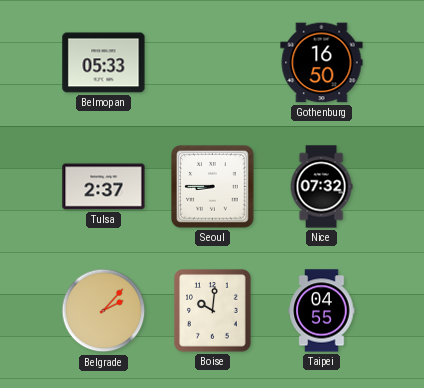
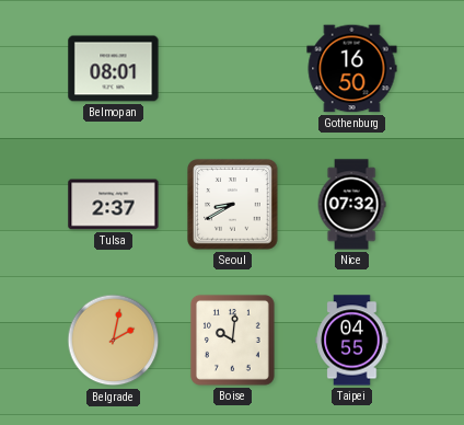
Belmopan: 05:33 -> 08:01
Seoul: 8:45 -> 8:40
Belgrade: 2:07 -> 2:02
